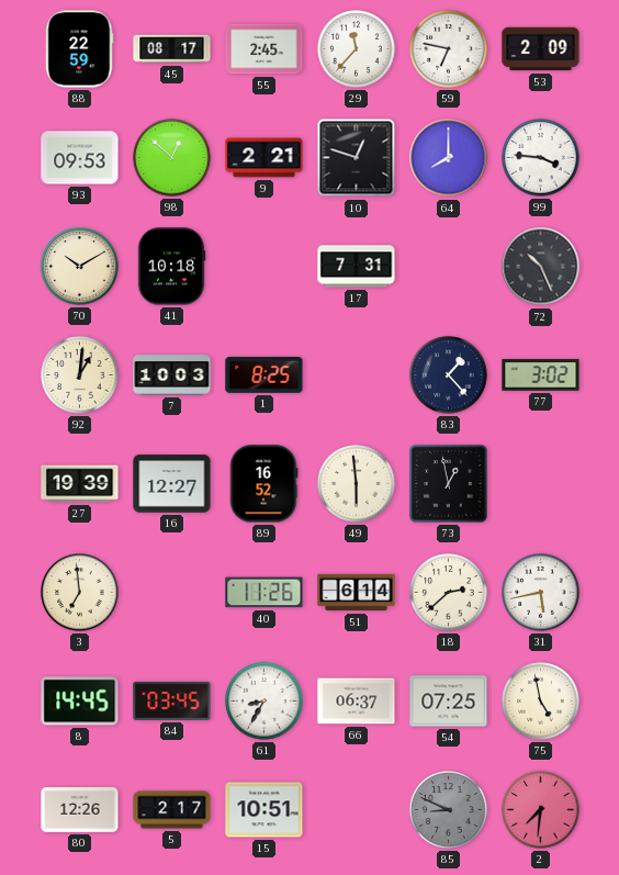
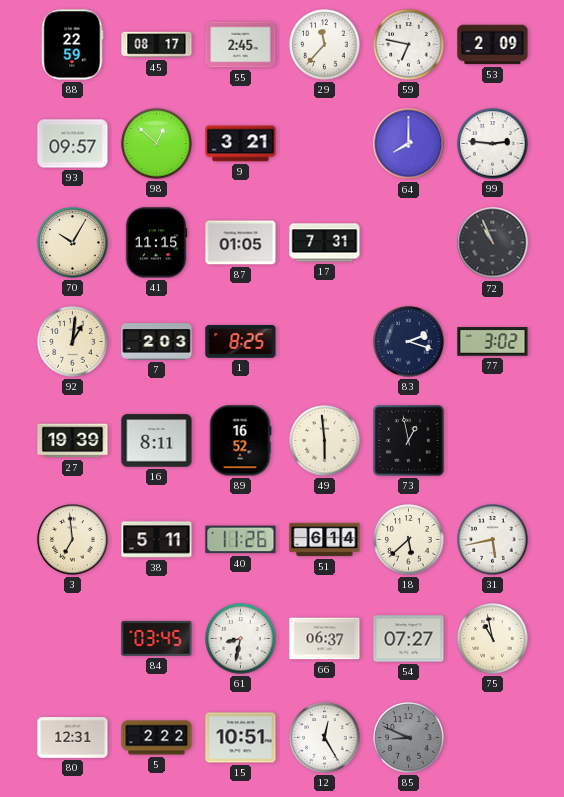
93: 09:53 -> 09:57
9: 2:21 -> 3:21
10: 12:48 -> none
99: 3:46 -> 2:46
70: 10:10 -> 10:05
41: 10:18 -> 11:15
87: none -> 01:05
72: 10:26 -> 10:56
7: 10:03 -> 2:03
83: 1:23 -> 2:18
16: 12:27 -> 8:11
38: none -> 5:11
18: 2:38 -> 5:38
8: 14:45 -> none
61: 8:35 -> 8:32
54: 07:25 -> 07:27
75: 4:58 -> 10:58
80: 12:26 -> 12:31
5: 2:17 -> 2:22
12: none -> 12:25
2: 7:31 -> none
